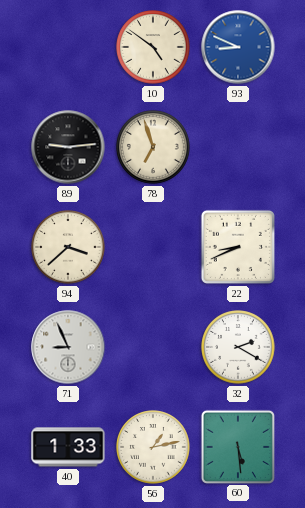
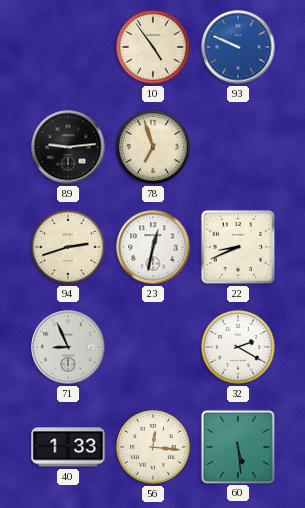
10: 4:51 -> 4:54
93: 8:49 -> 9:49
94: 3:38 -> 2:42
23: none -> 12:32
56: 1:13 -> 12:16
